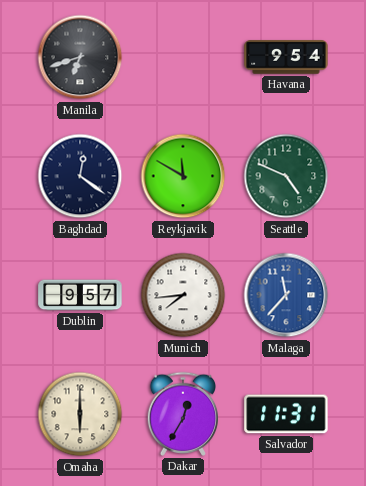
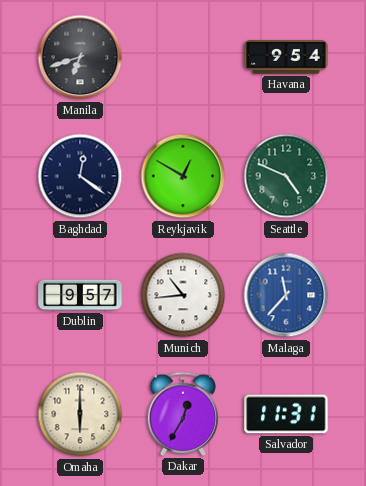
Reykjavik: 11:50 -> 12:50
Munich: 7:44 -> 10:44
